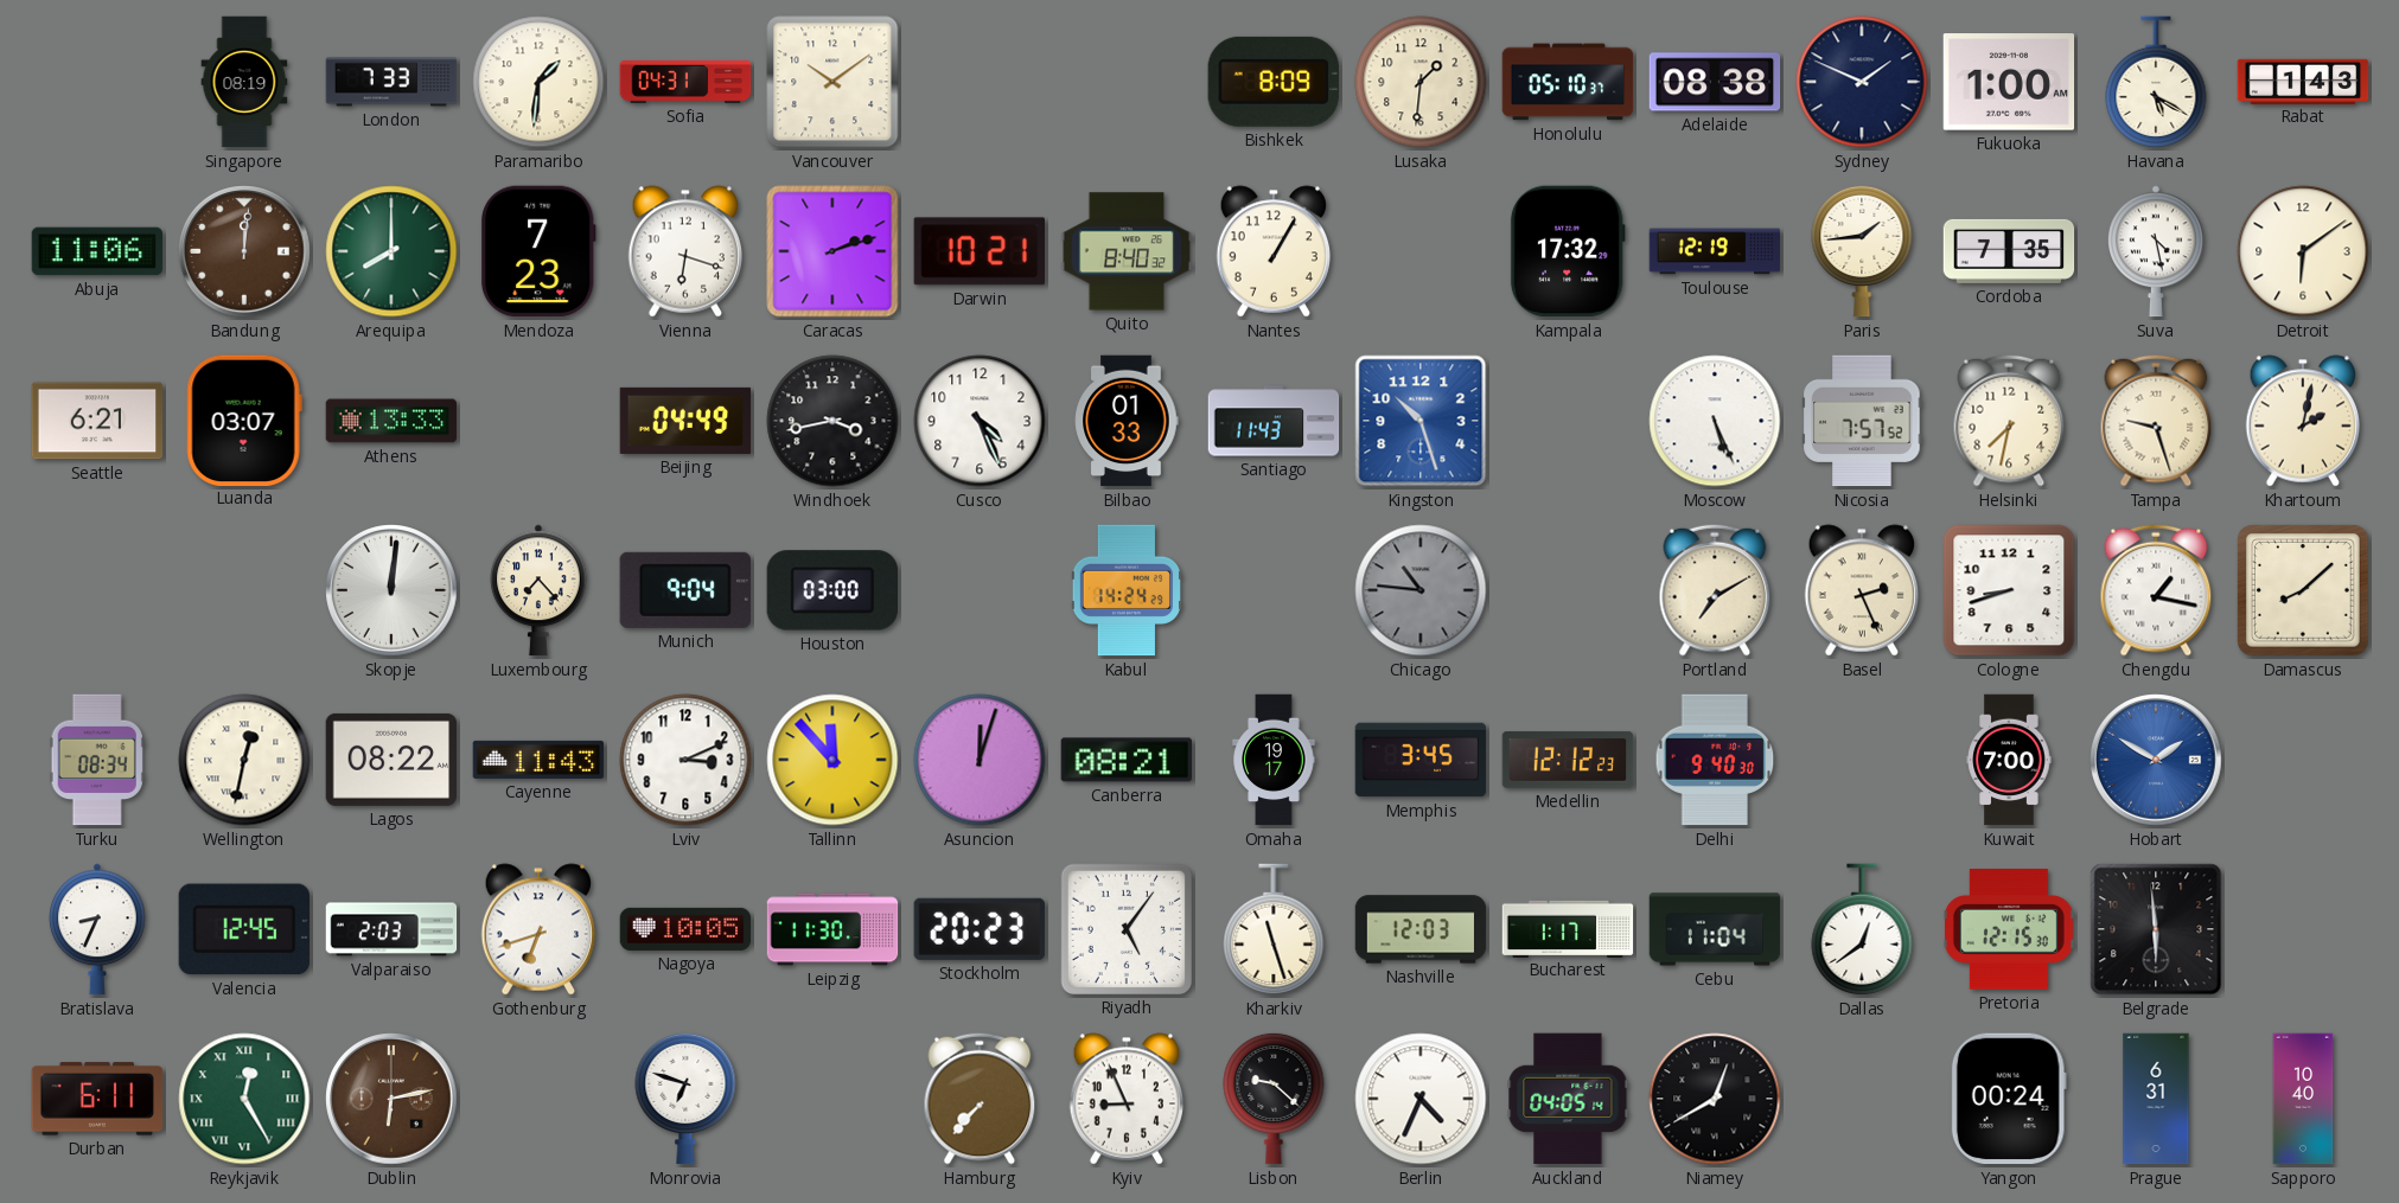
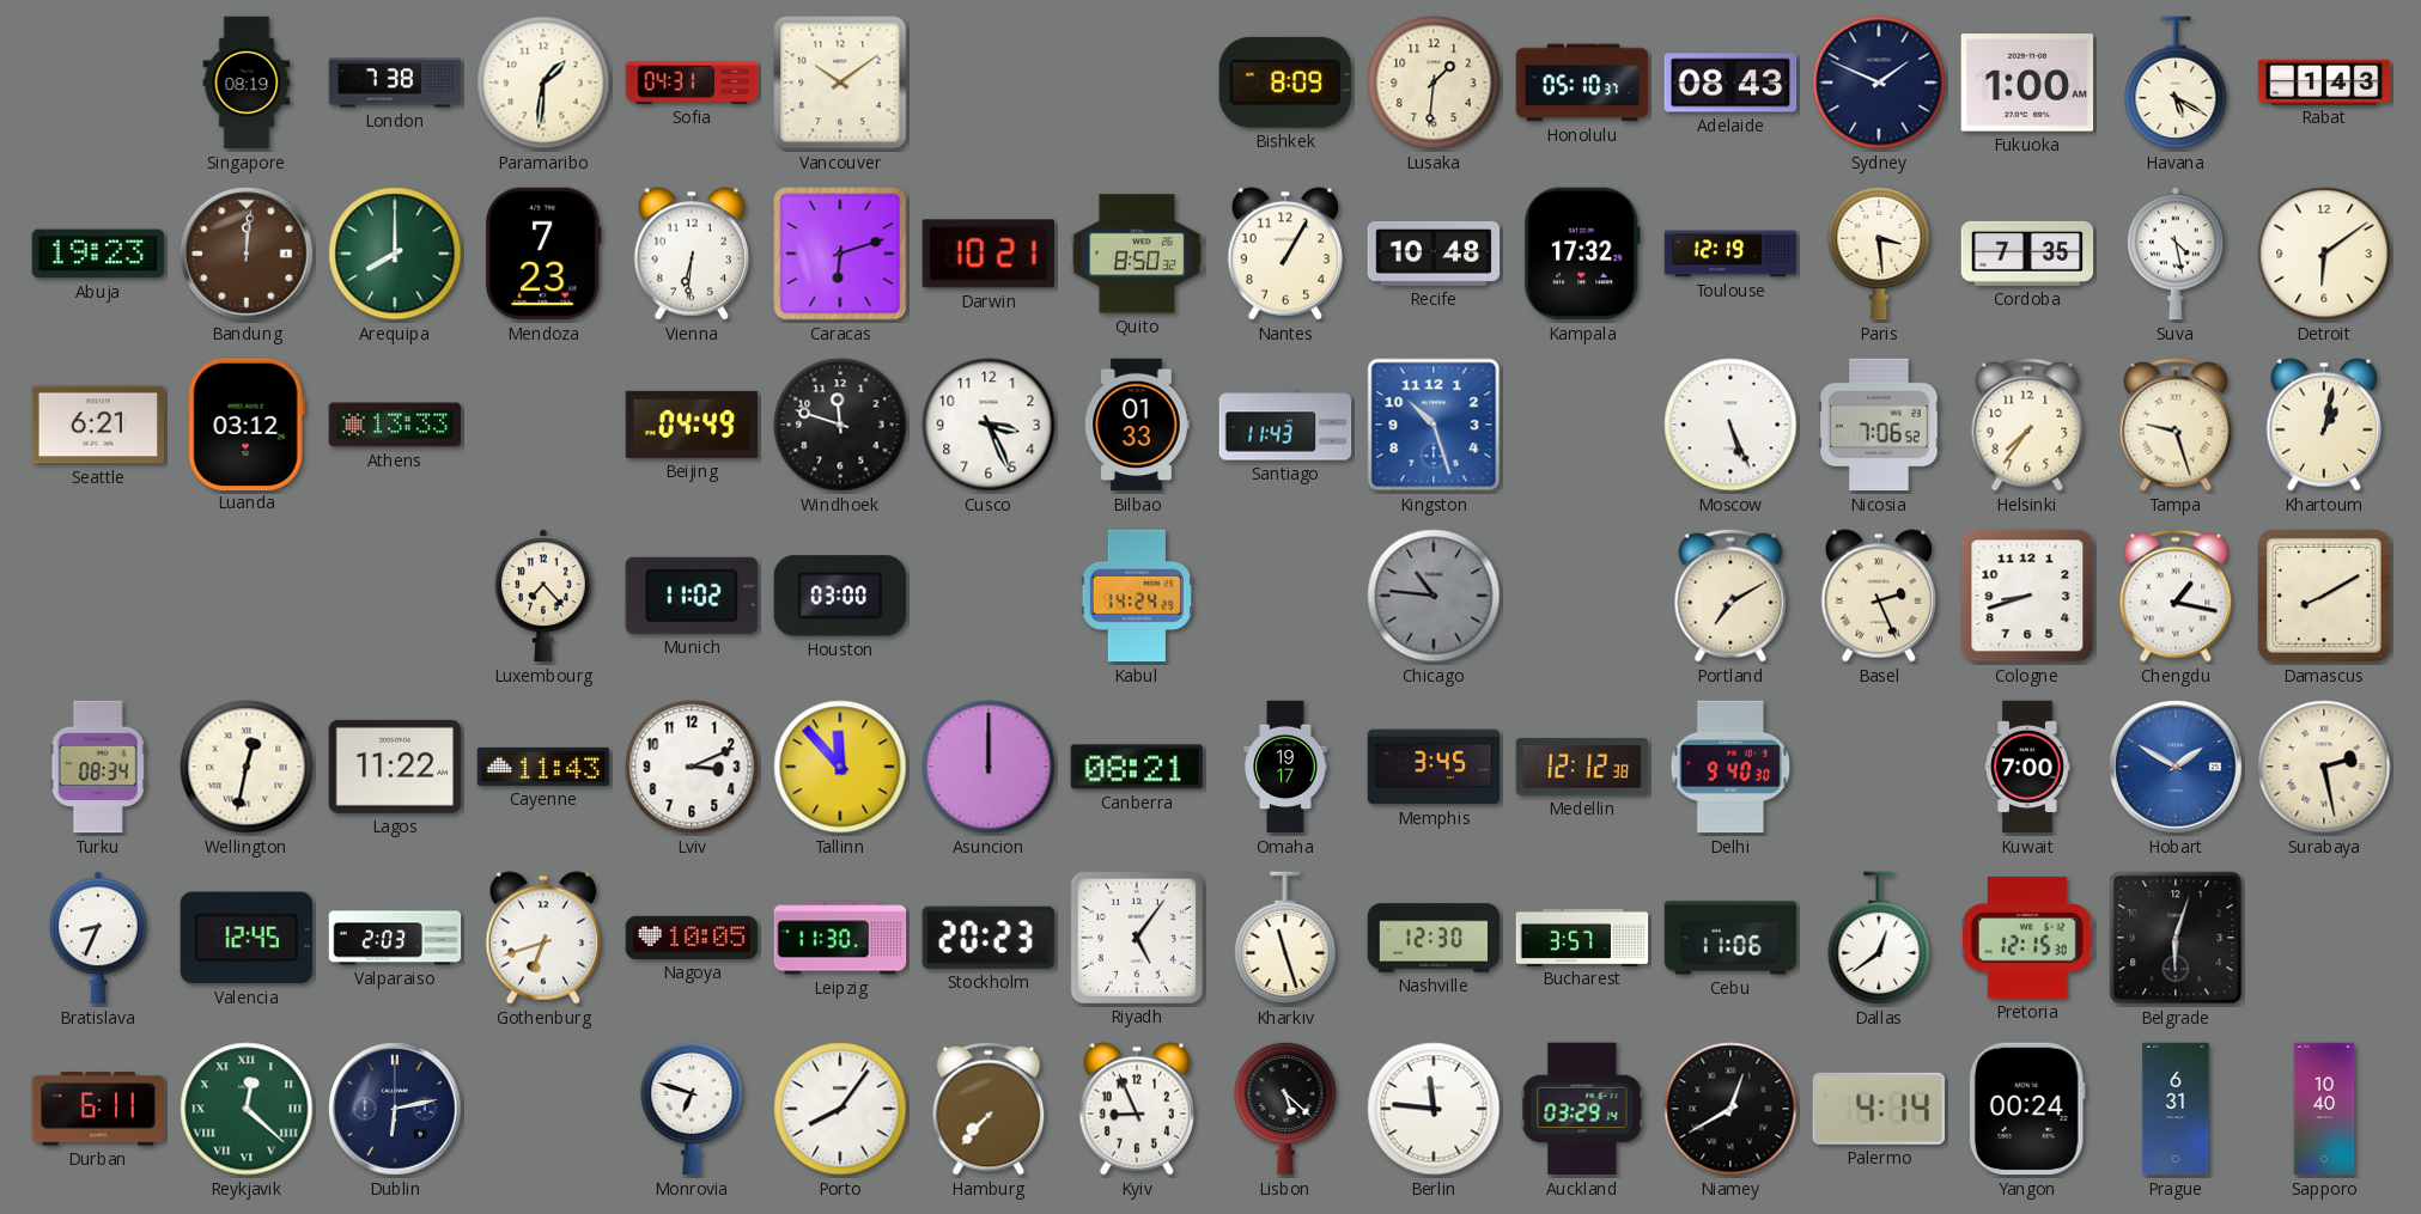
London: 7:33 -> 7:38
Adelaide: 08:38 -> 08:43
Abuja: 11:06 -> 19:23
Vienna: 6:18 -> 6:31
Caracas: 2:12 -> 6:12
Quito: 8:40 -> 8:50
Recife: none -> 10:48
Paris: 1:44 -> 3:29
Luanda: 03:07 -> 03:12
Windhoek: 3:43 -> 11:48
Cusco: 4:26 -> 3:26
Nicosia: 7:57 -> 7:06
Helsinki: 7:32 -> 7:36
Khartoum: 2:02 -> 1:02
Skopje: 12:01 -> none
Munich: 9:04 -> 11:02
Damascus: 8:08 -> 8:10
Lagos: 08:22 -> 11:22
Asuncion: 12:03 -> 12:00
Medellin: 12:12:23 -> 12:12:38
Surabaya: none -> 2:28
Nashville: 12:03 -> 12:30
Bucharest: 1:17 -> 3:57
Cebu: 11:04 -> 11:06
Belgrade: 5:59 -> 6:03
Reykjavik: 12:25 -> 12:22
Dublin dial: brown -> navy
Porto: none -> 8:06
Lisbon: 9:22 -> 5:22
Berlin: 4:34 -> 11:46
Auckland: 04:05 -> 03:29
Palermo: none -> 4:14
